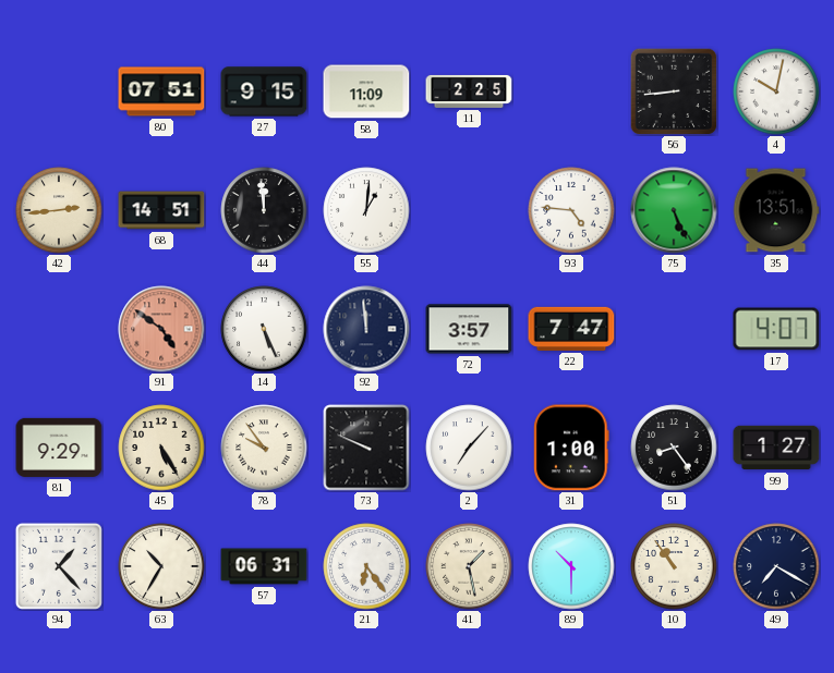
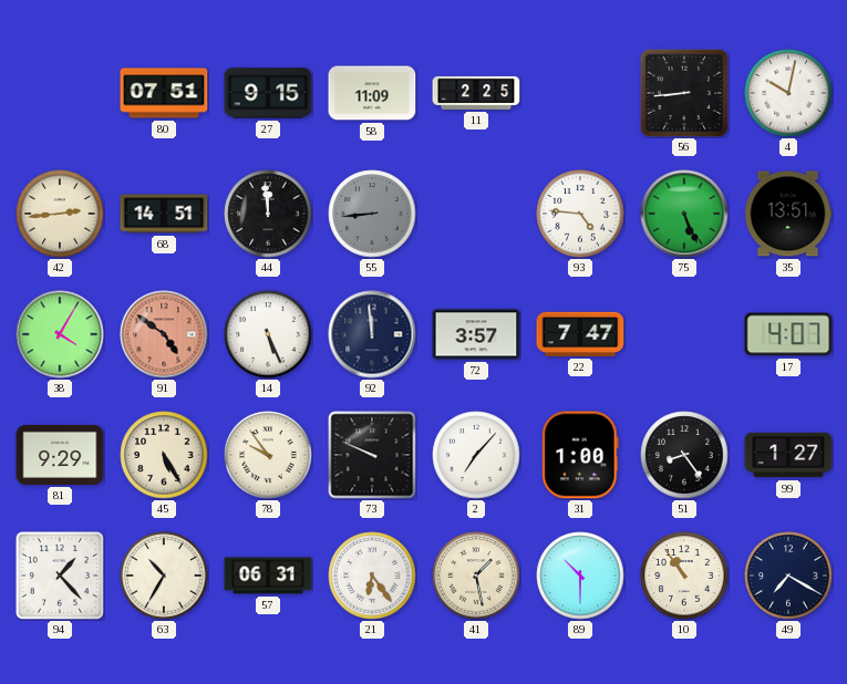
55: 1:01 -> 8:44
55 dial: white -> grey
38: none -> 4:05
